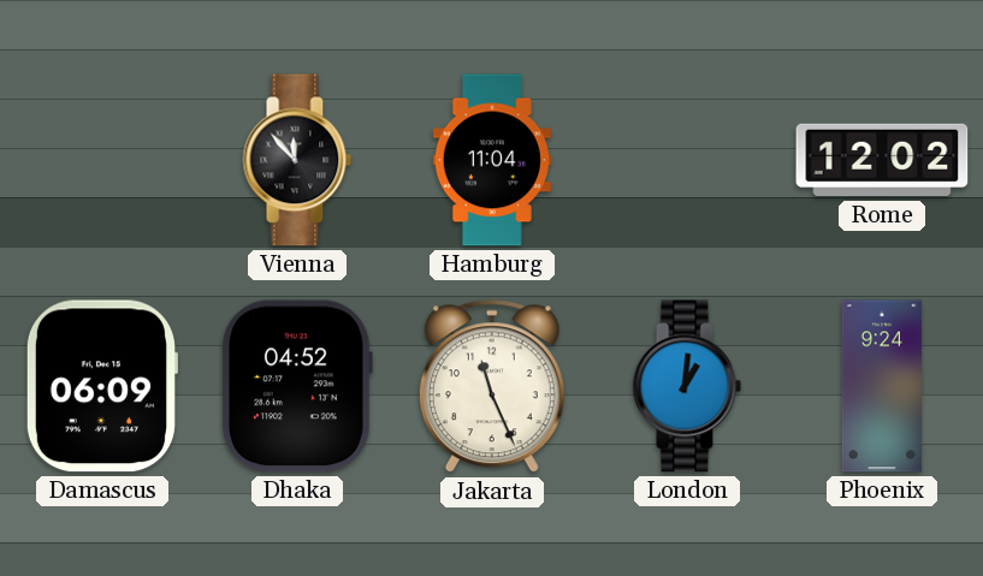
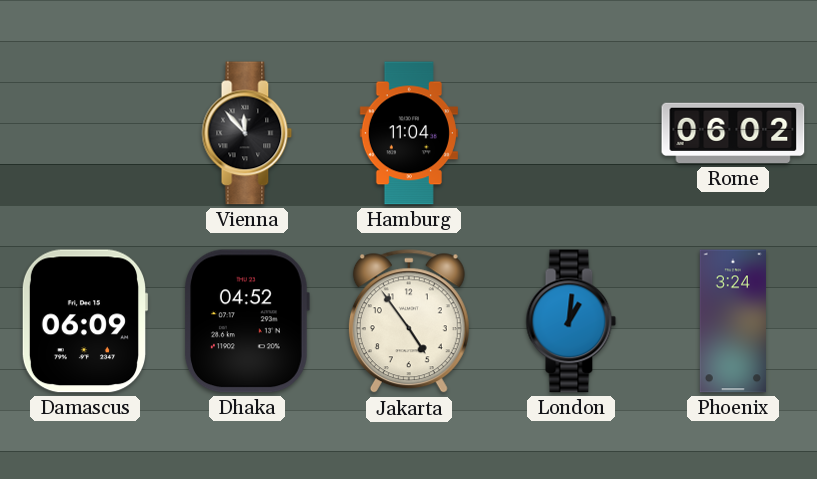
Rome: 12:02 -> 06:02
Jakarta: 11:26 -> 4:54
Phoenix: 9:24 -> 3:24
